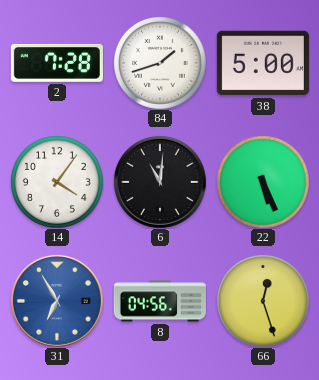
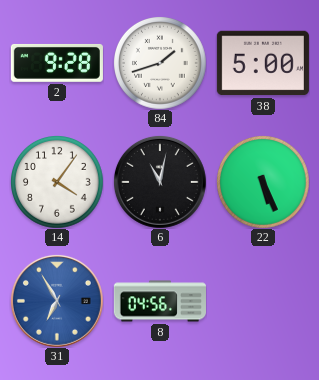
2: 7:28 -> 9:28
6: 11:01 -> 11:02
66: 12:27 -> none
